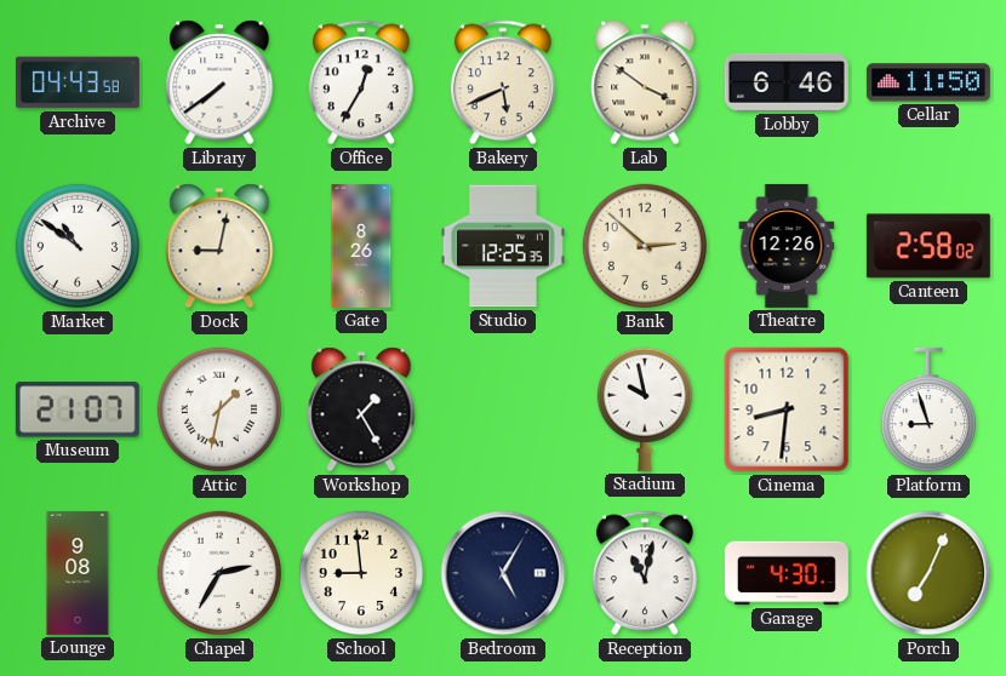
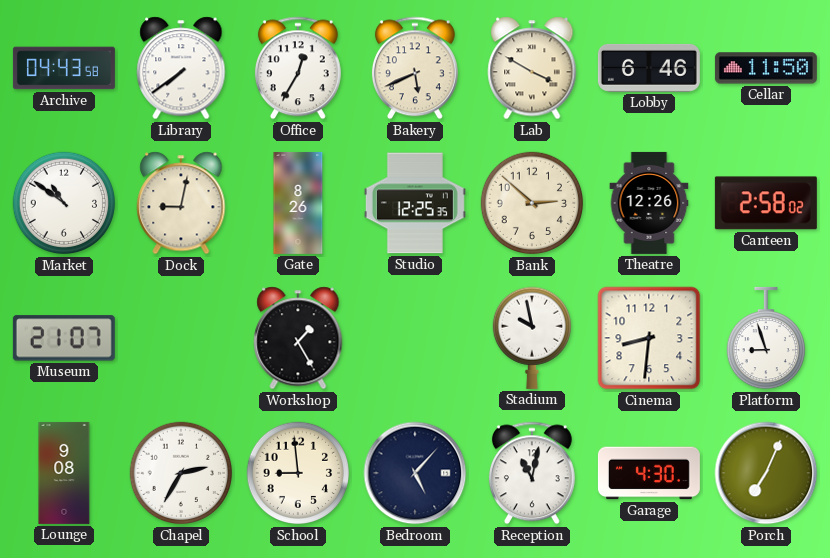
Lab: 3:51 -> 3:50
Attic: 1:32 -> none
Bedroom: 5:05 -> 5:07
